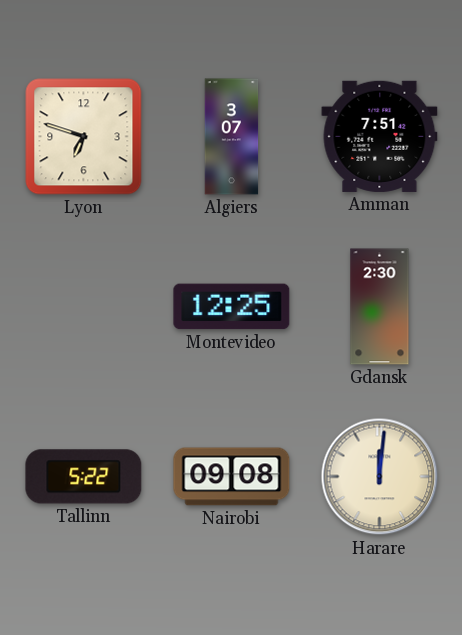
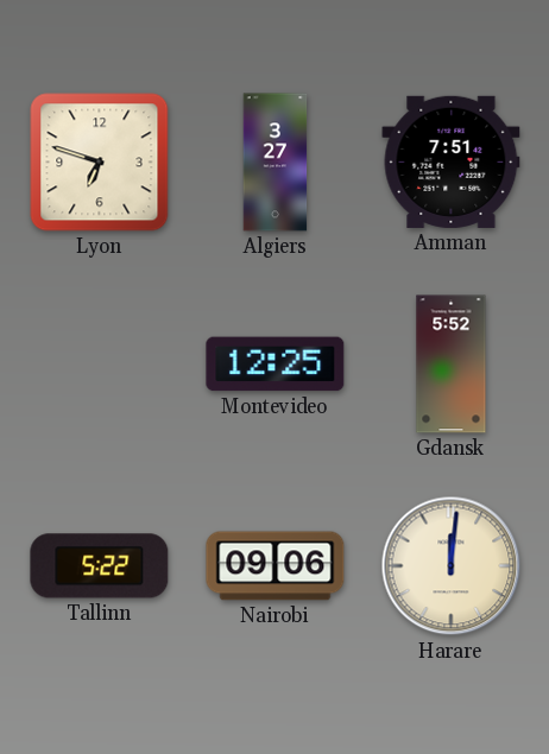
Algiers: 3:07 -> 3:27
Gdansk: 2:30 -> 5:52
Nairobi: 09:08 -> 09:06
